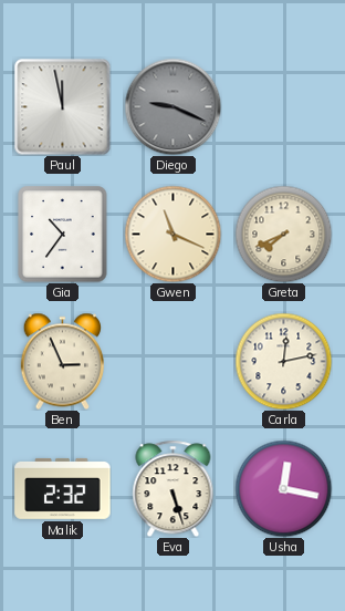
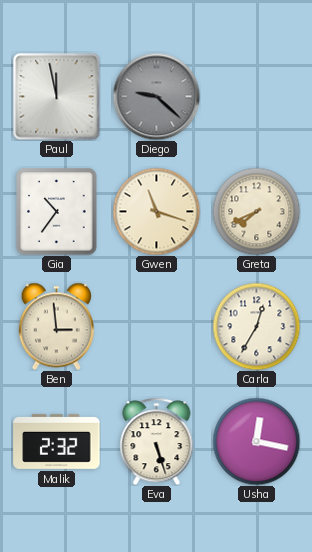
Diego: 9:19 -> 9:22
Gwen: 11:19 -> 11:18
Ben: 2:56 -> 2:59
Carla: 12:13 -> 12:35
